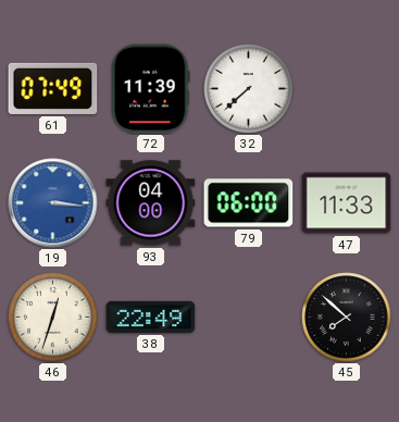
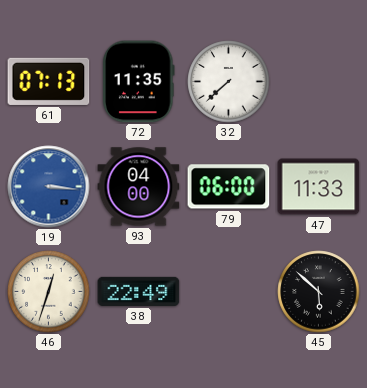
61: 07:49 -> 07:13
72: 11:39 -> 11:35
45: 7:52 -> 5:52
